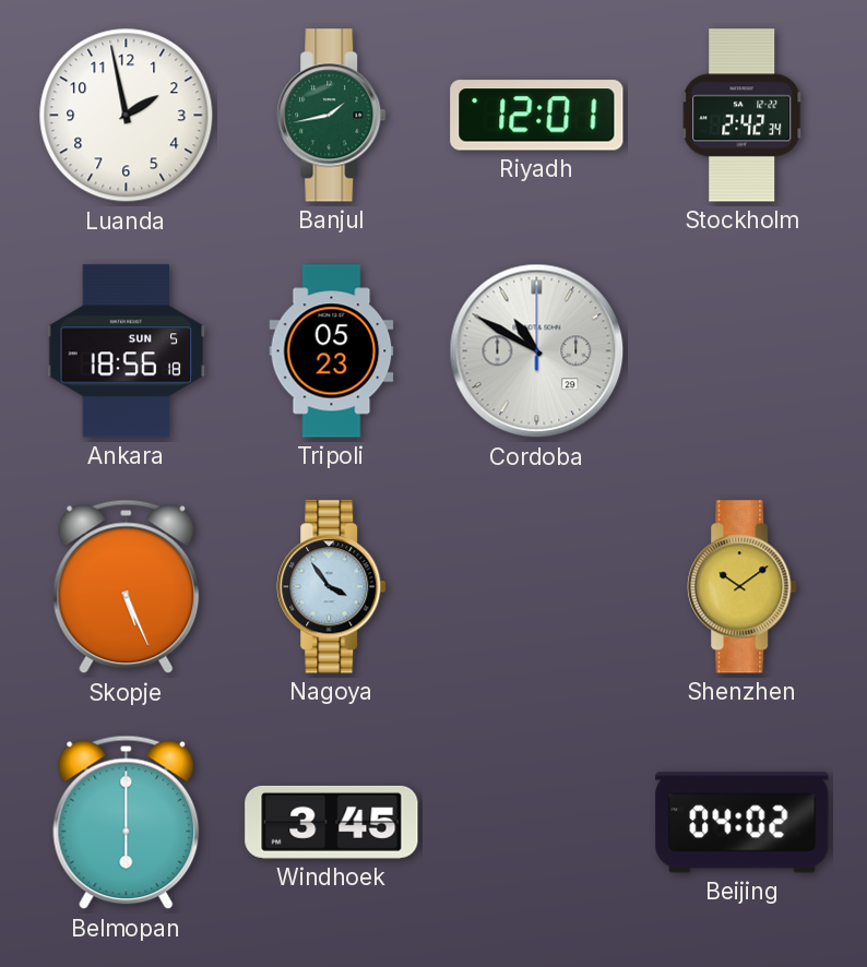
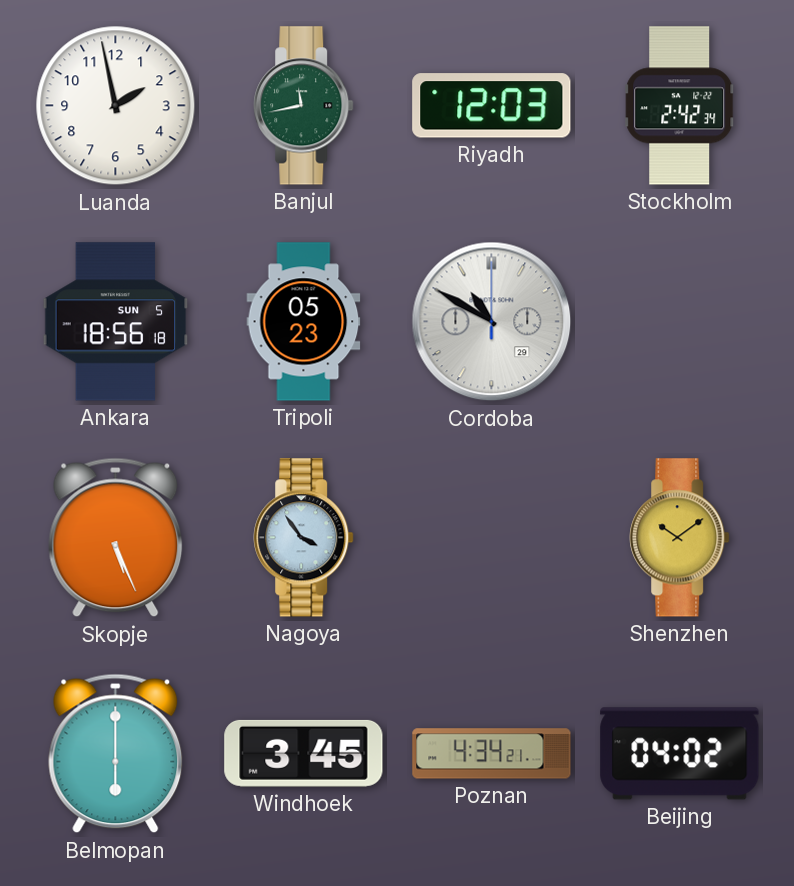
Banjul: 1:43 -> 11:43
Riyadh: 12:01 -> 12:03
Poznan: none -> 4:34
